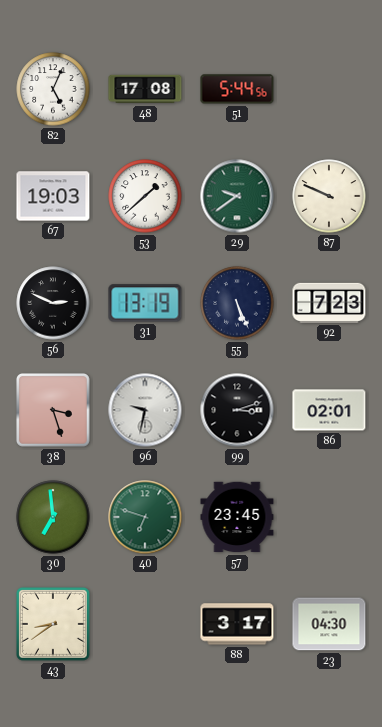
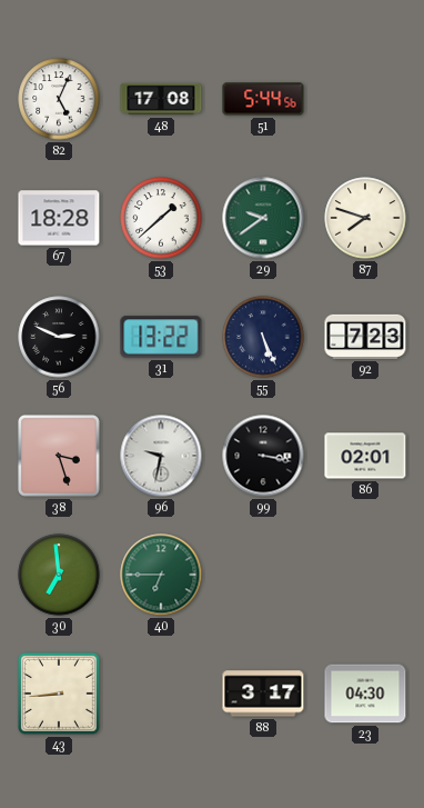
67: 19:03 -> 18:28
87: 9:49 -> 7:48
31: 13:19 -> 13:22
99: 3:12 -> 3:17
40: 6:48 -> 6:45
57: 23:45 -> none
43: 8:39 -> 8:44
